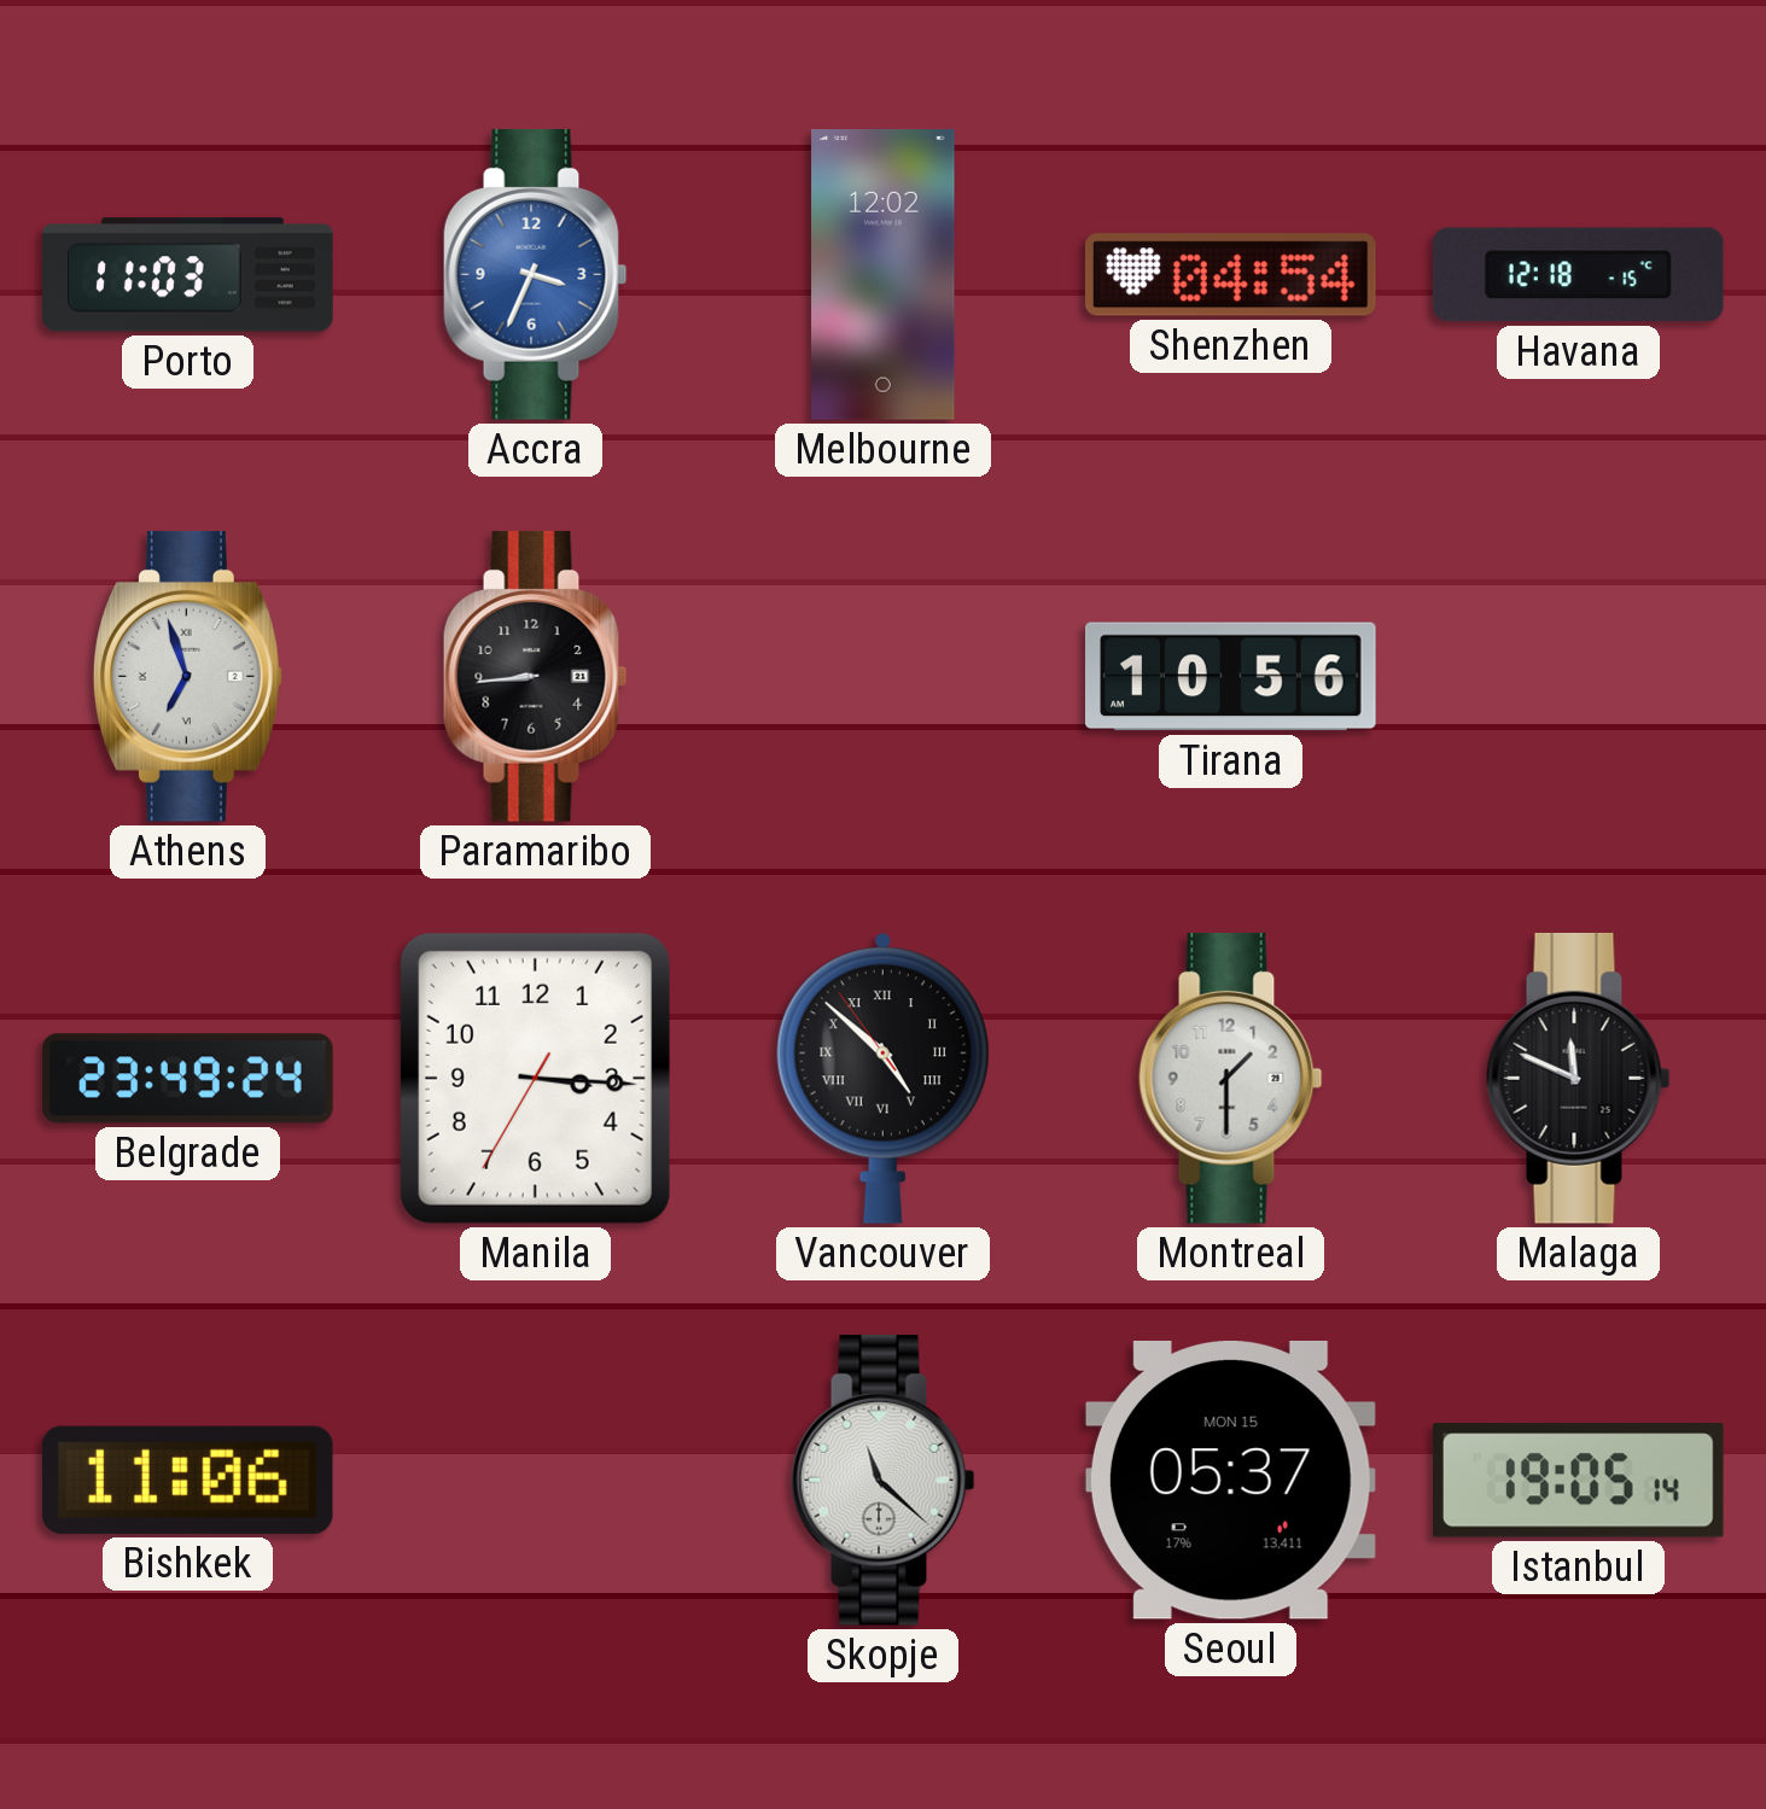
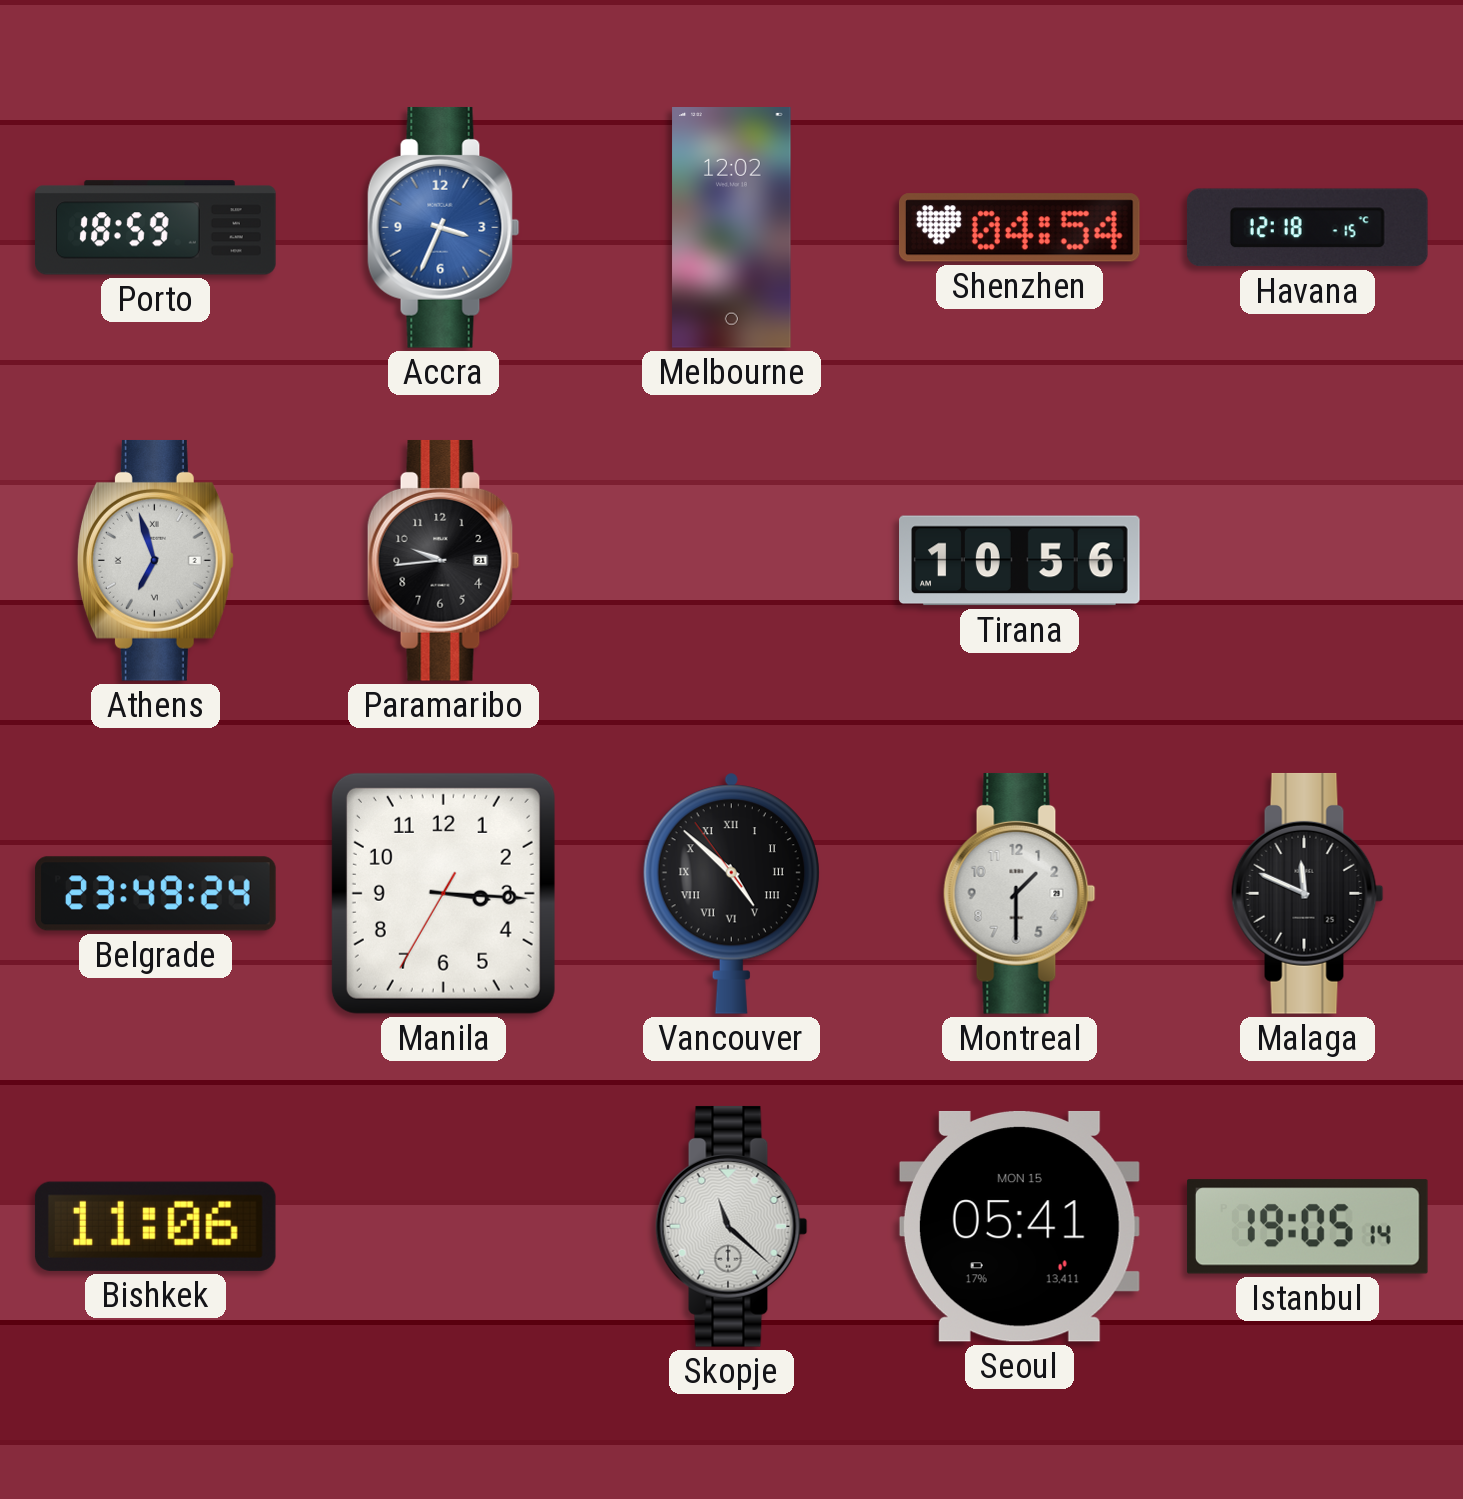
Porto: 11:03 -> 18:59
Paramaribo: 8:44 -> 9:44
Seoul: 05:37 -> 05:41
